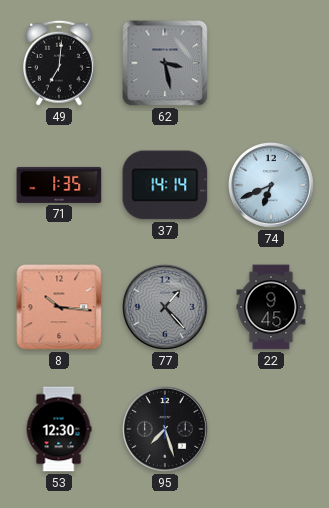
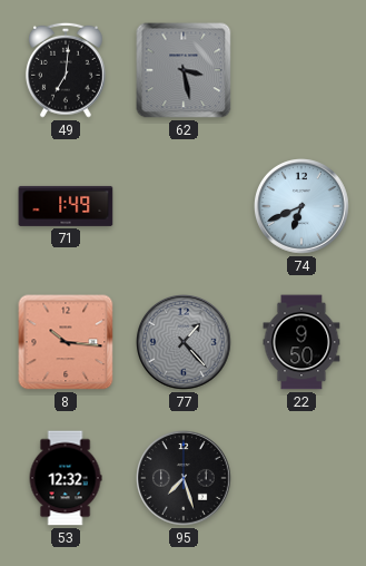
71: 1:35 -> 1:49
37: 14:14 -> none
22: 9:45 -> 9:50
53: 12:30 -> 12:32
